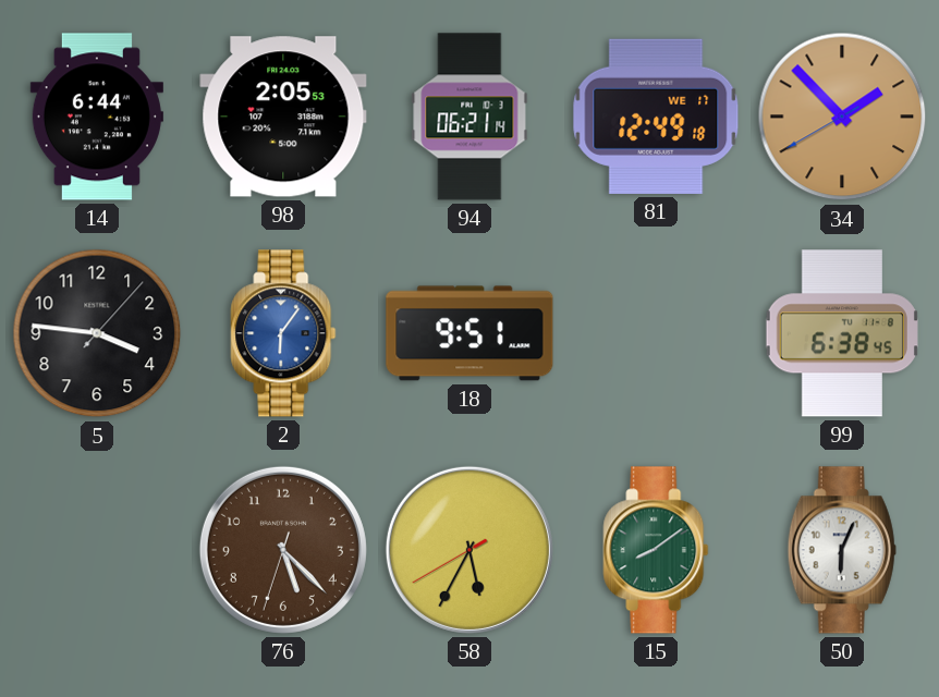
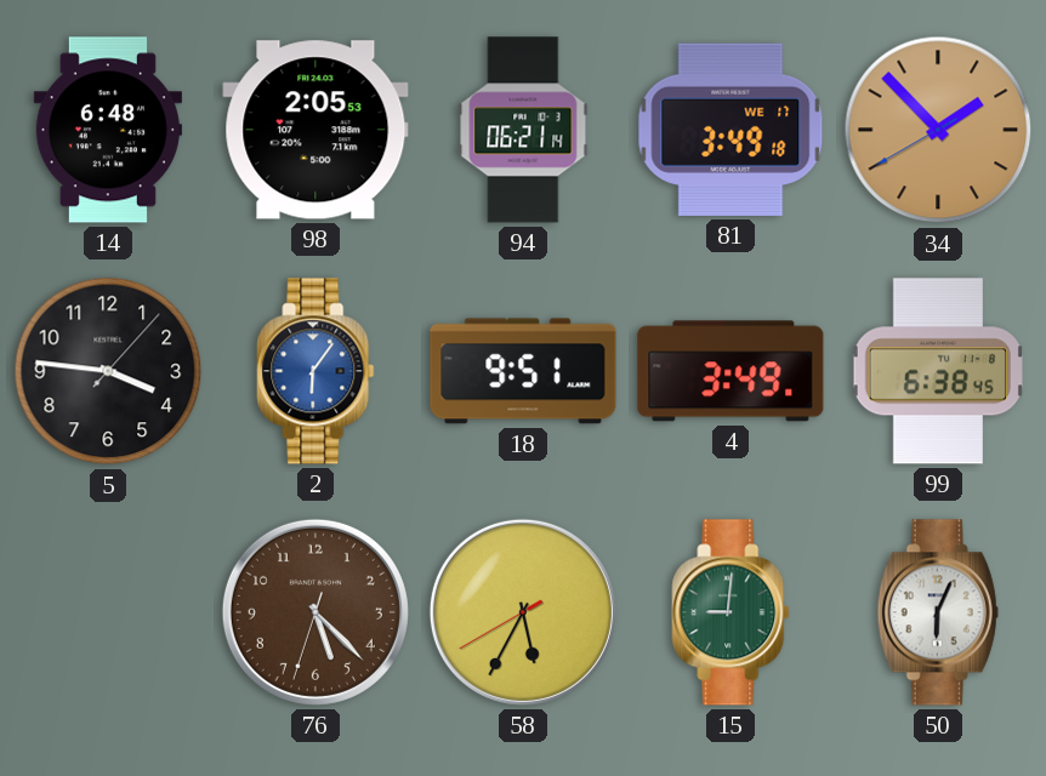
14: 6:44 -> 6:48
81: 12:49 -> 3:49
4: none -> 3:49
15: 8:09 -> 9:01
